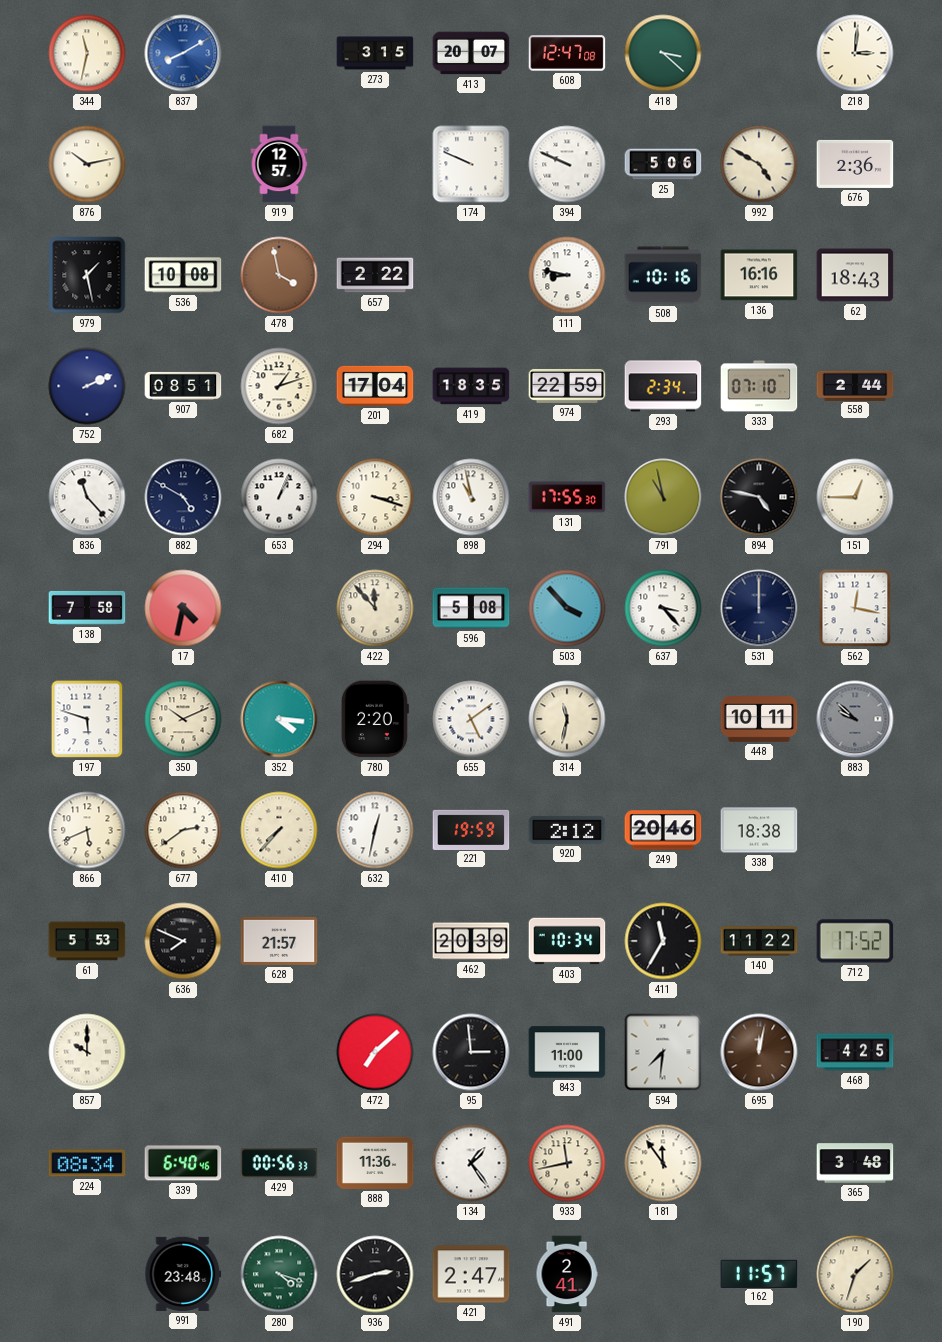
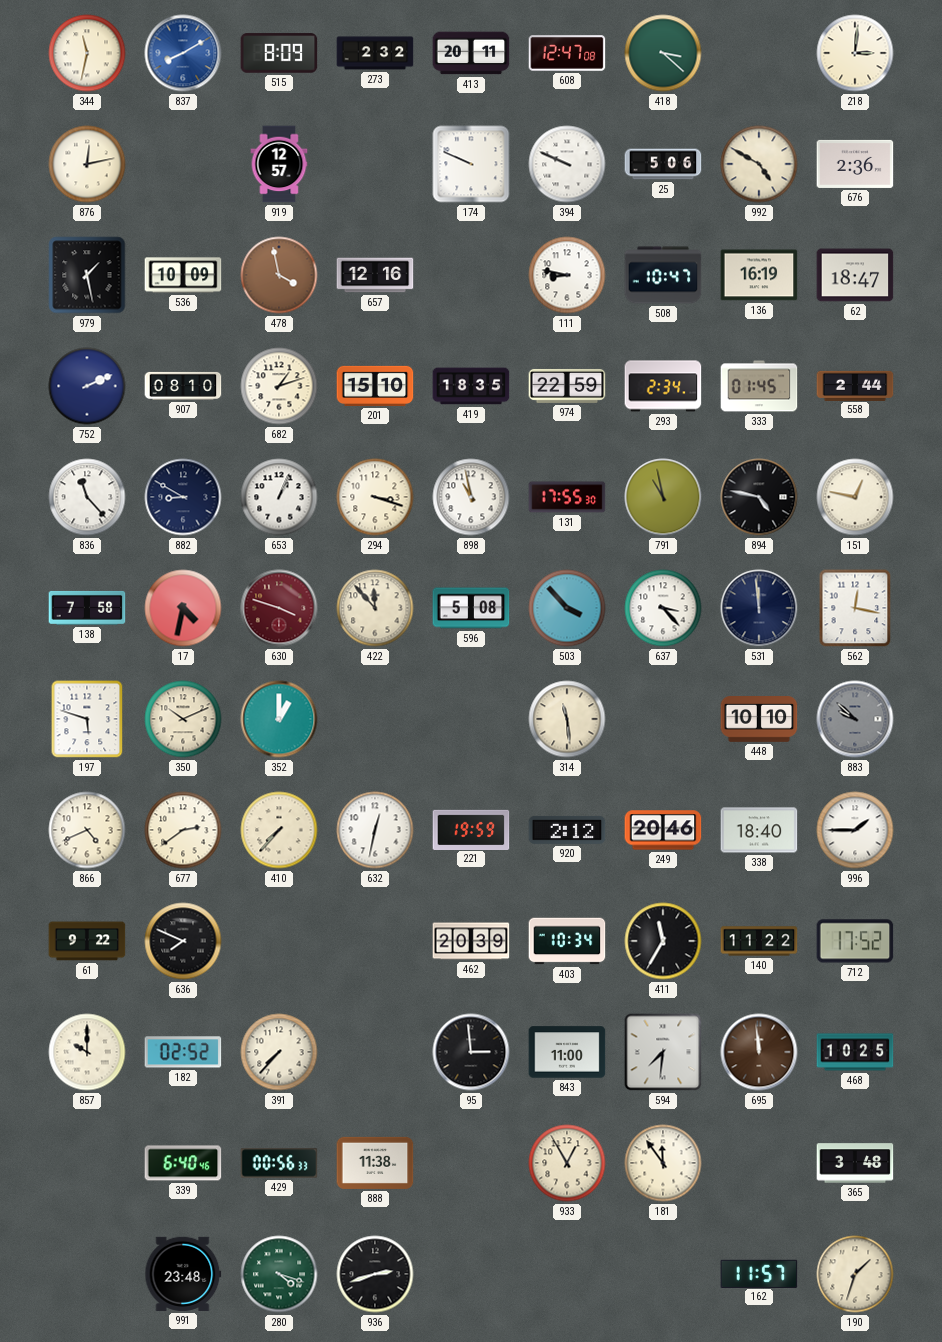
515: none -> 8:09
273: 3:15 -> 2:32
413: 20:07 -> 20:11
876: 10:13 -> 12:13
536: 10:08 -> 10:09
657: 2:22 -> 12:16
508: 10:16 -> 10:47
136: 16:16 -> 16:19
62: 18:43 -> 18:47
907: 08:51 -> 08:10
201: 17:04 -> 15:10
333: 07:10 -> 01:45
882: 4:50 -> 8:50
151: 12:45 -> 12:47
630: none -> 3:48
531: 12:00 -> 11:59
352: 4:16 -> 1:00
780: 2:20 -> none
655: 5:09 -> none
314: 11:32 -> 11:29
448: 10:11 -> 10:10
866: 5:41 -> 4:41
338: 18:38 -> 18:40
996: none -> 1:45
61: 5:53 -> 9:22
628: 21:57 -> none
182: none -> 02:52
391: none -> 7:37
472: 7:08 -> none
695: 12:02 -> 11:59
468: 4:25 -> 10:25
224: 08:34 -> none
888: 11:36 -> 11:38
134: 1:24 -> none
933: 11:43 -> 12:55
421: 2:47 -> none
491: 2:41 -> none
